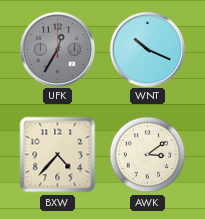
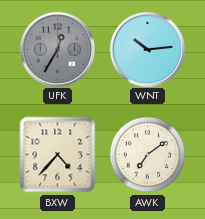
WNT: 10:19 -> 10:14
AWK: 3:09 -> 7:09
